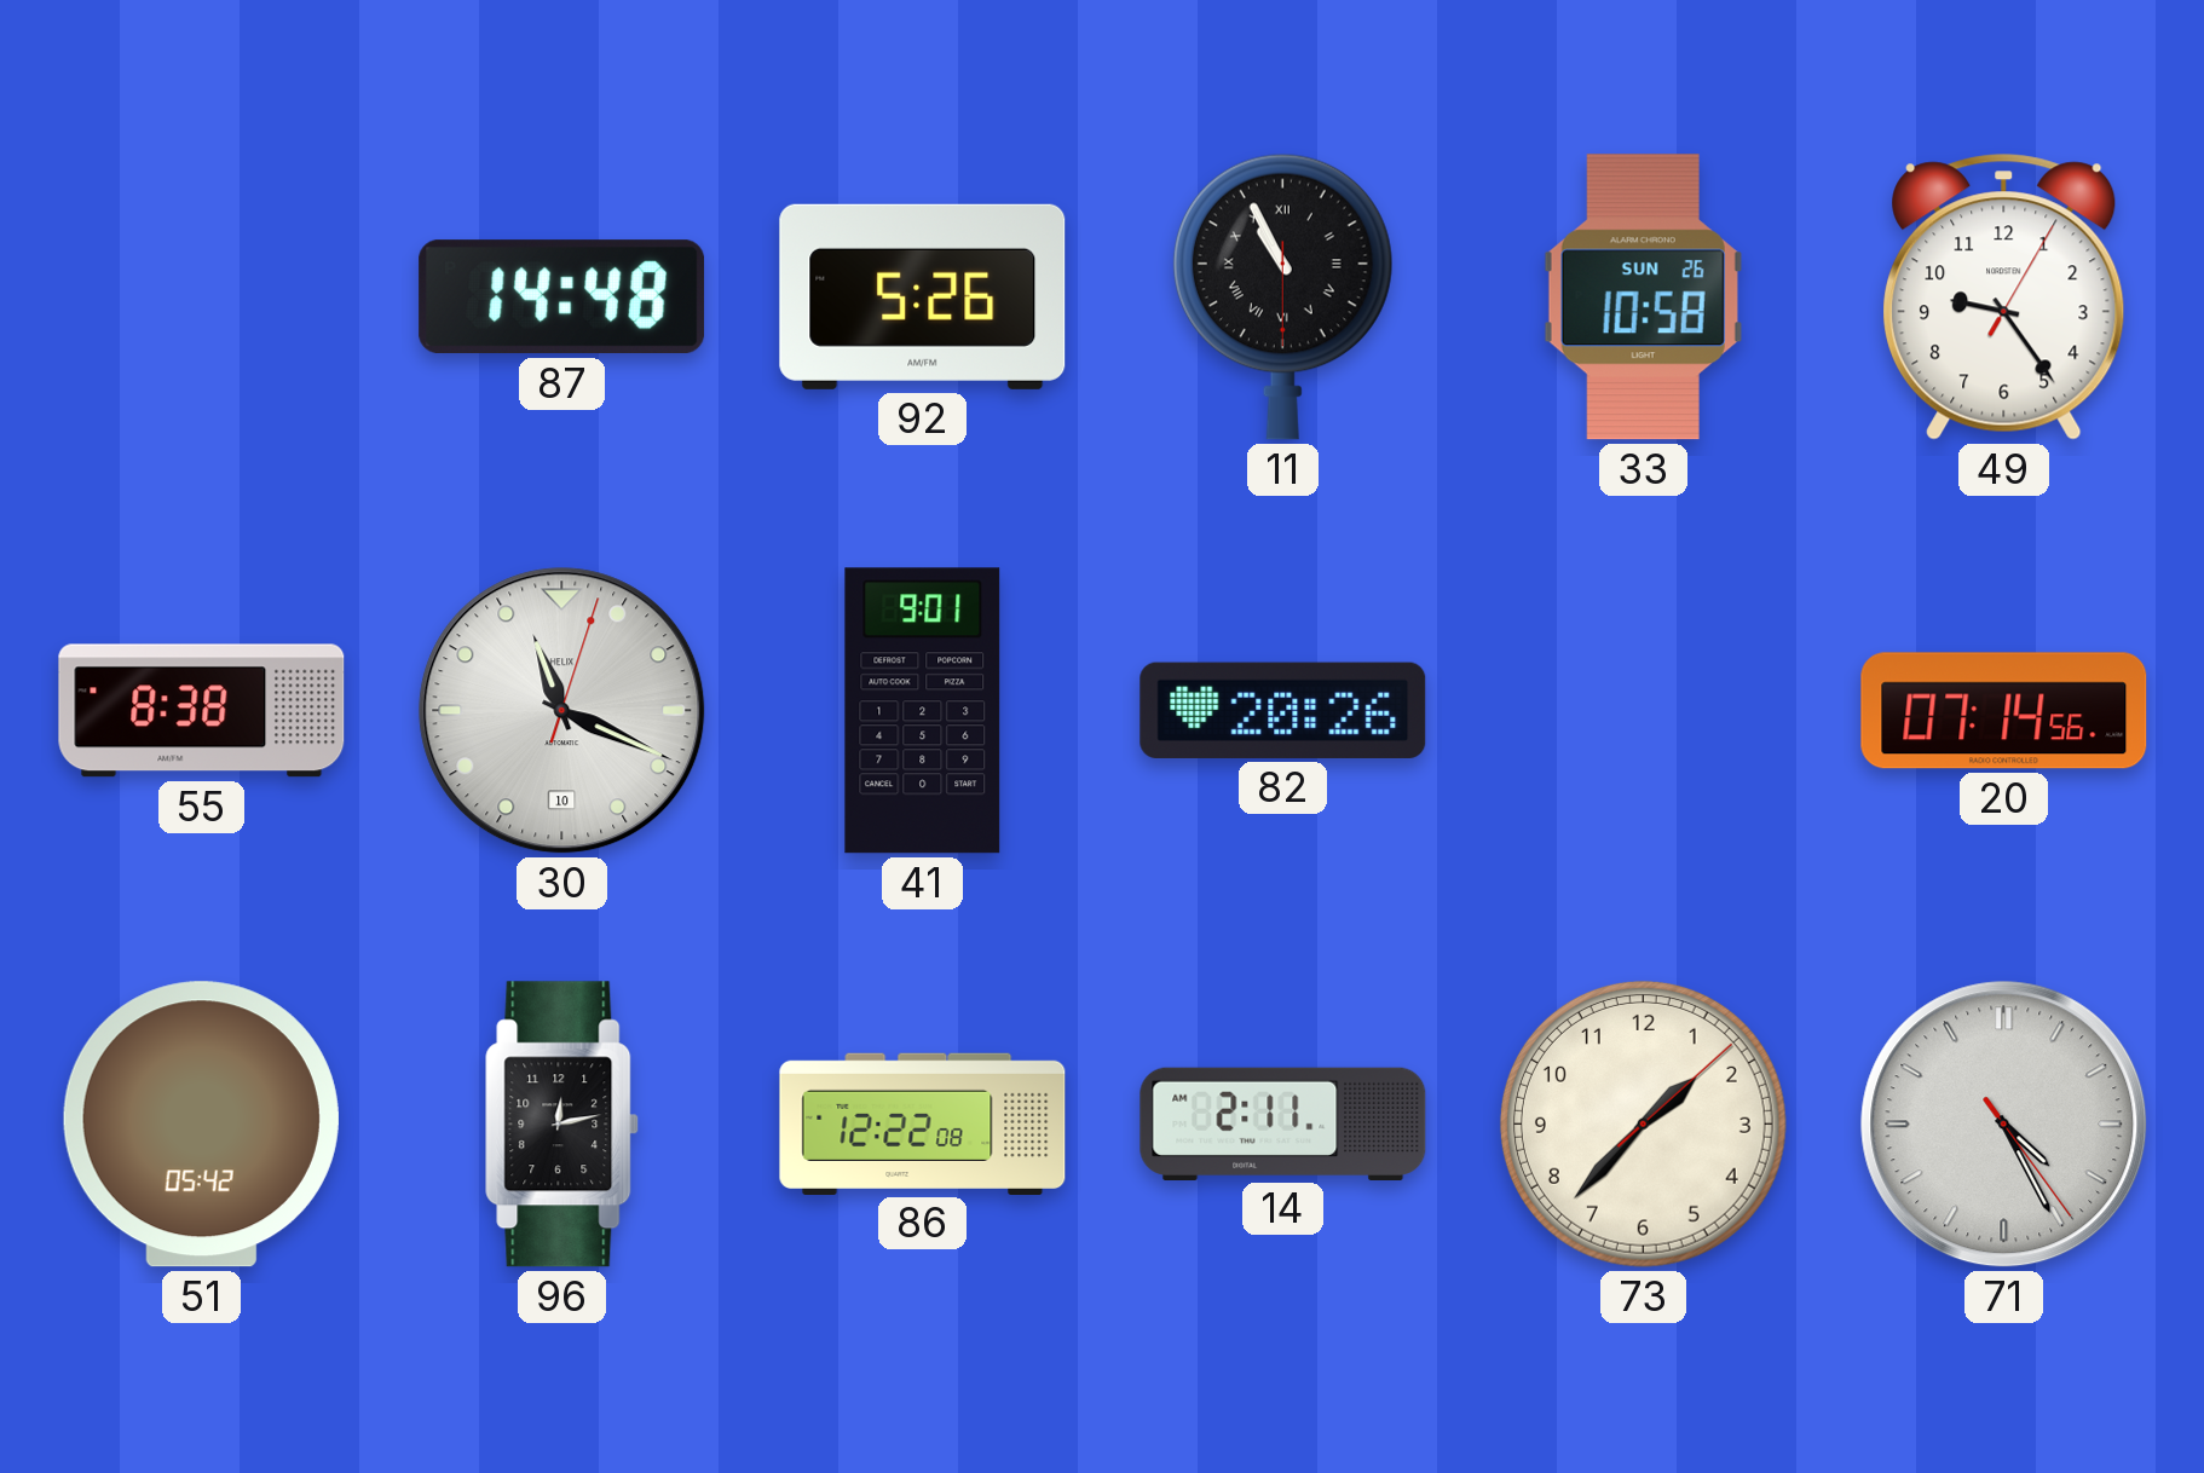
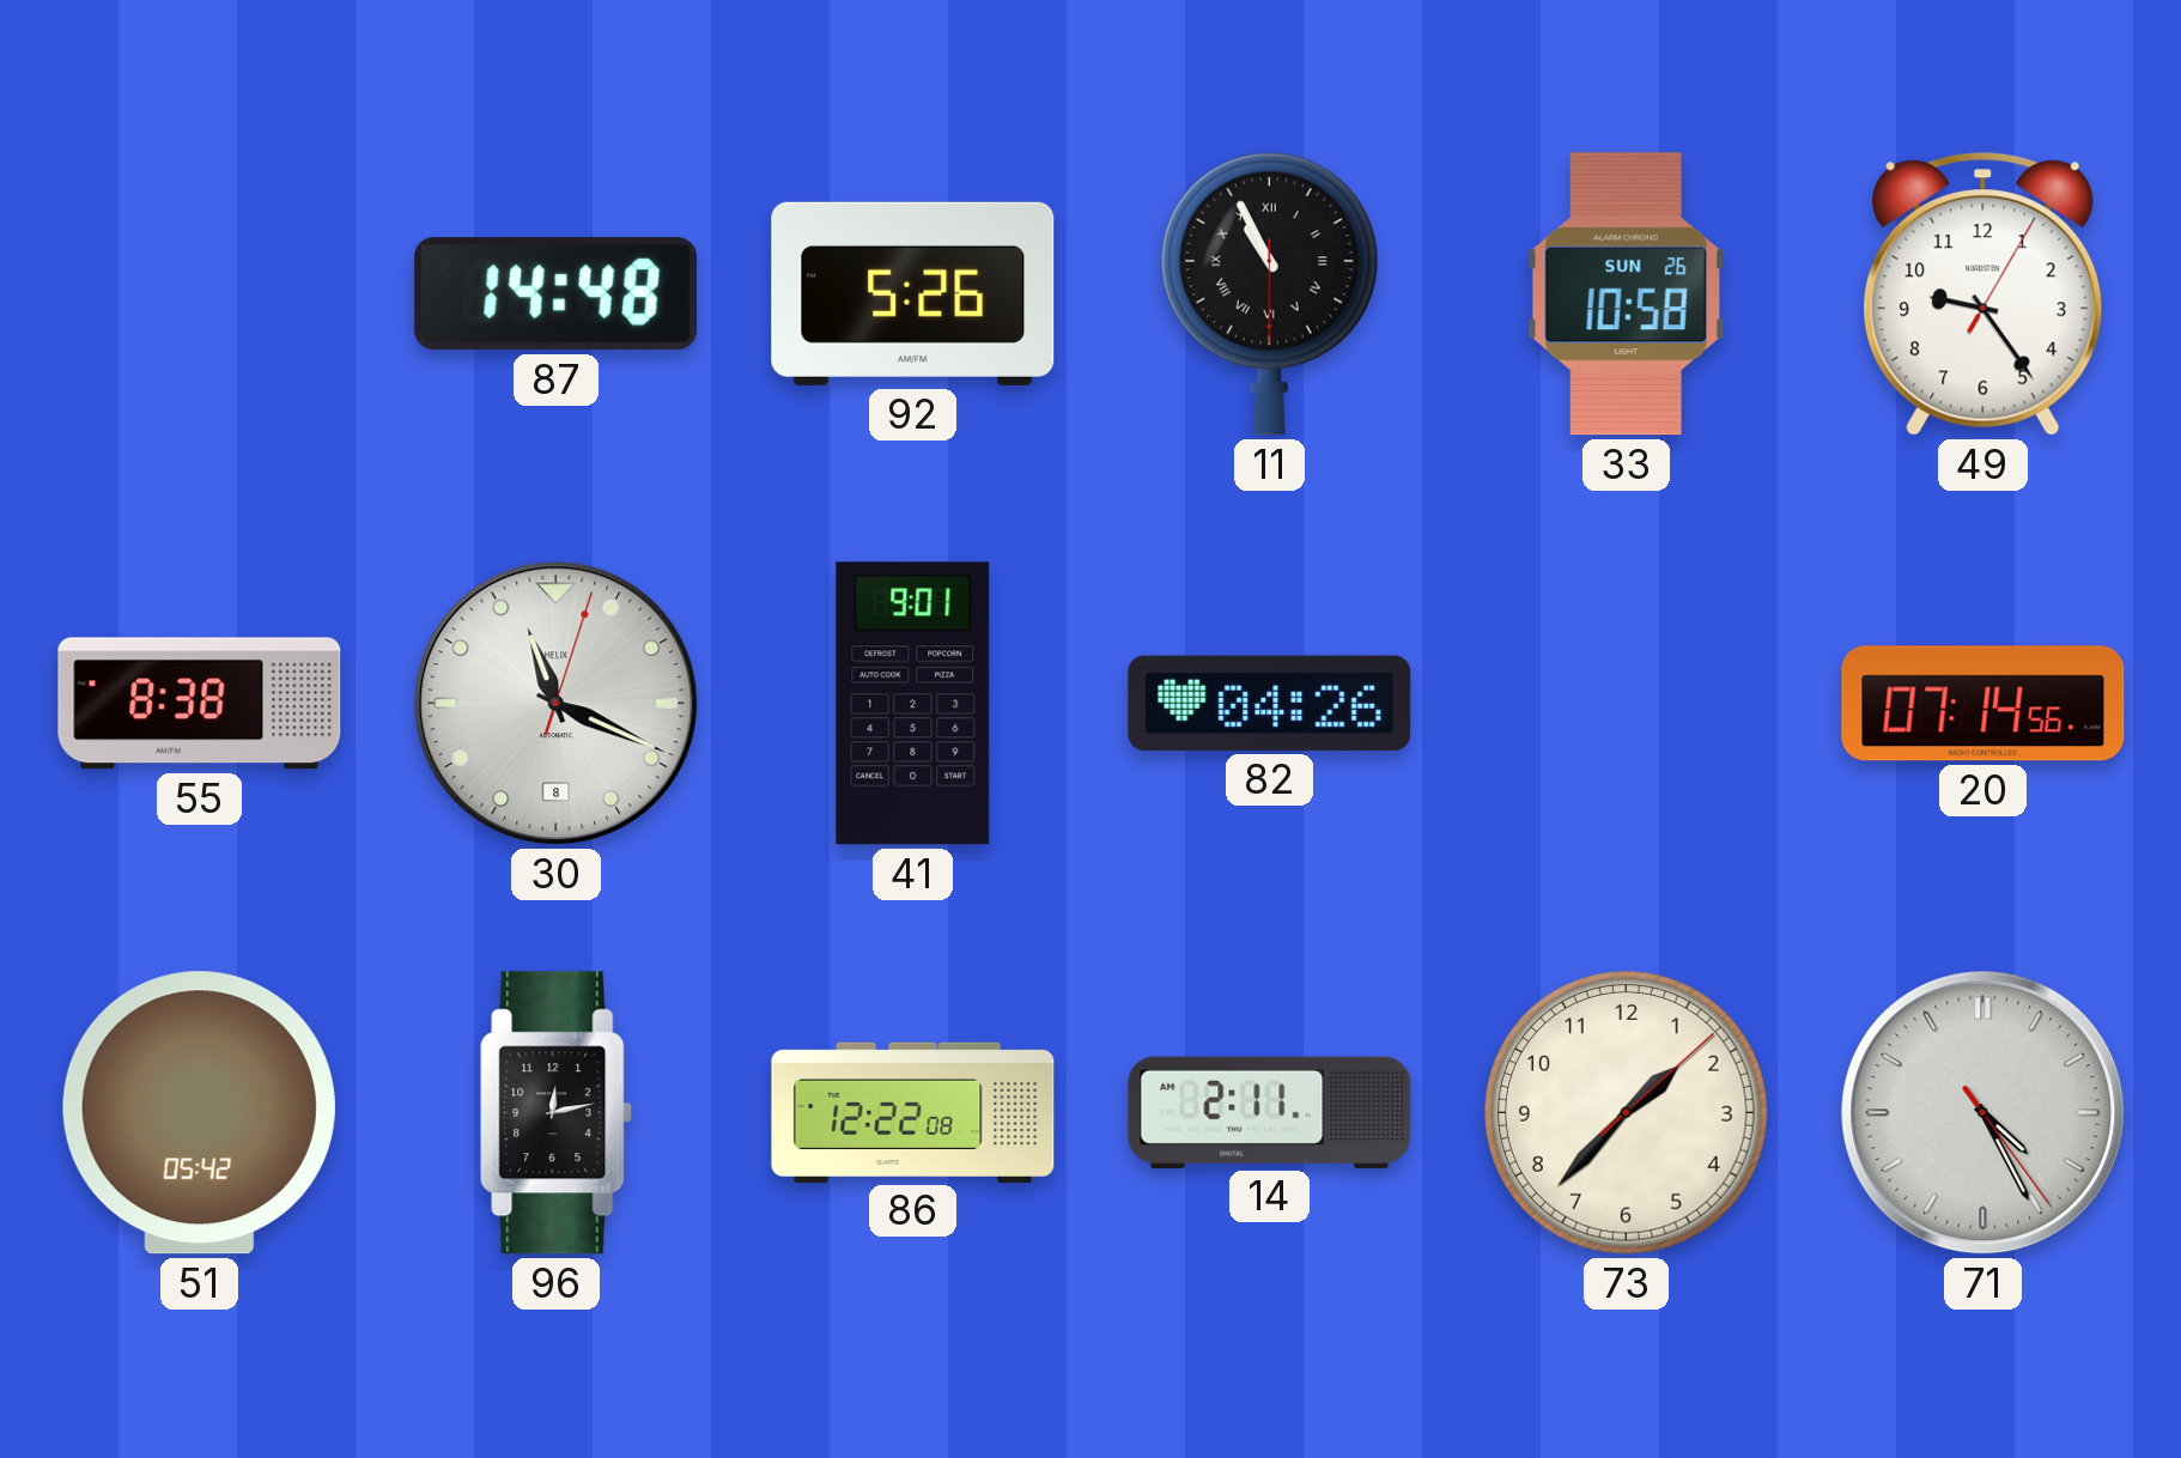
30 date: 10 -> 8
82: 20:26 -> 04:26
